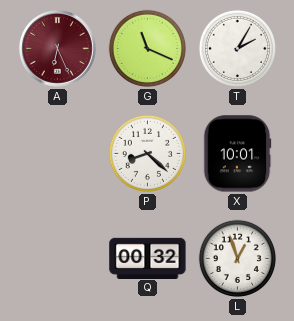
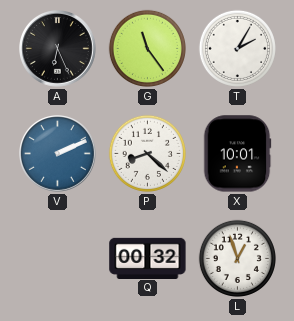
A dial: burgundy -> black
G: 11:19 -> 11:24
V: none -> 2:11
